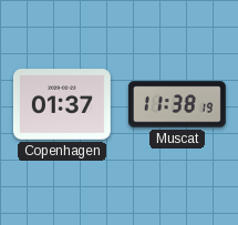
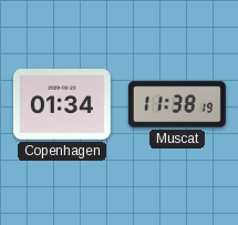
Copenhagen: 01:37 -> 01:34
